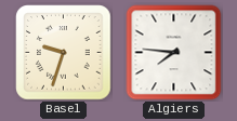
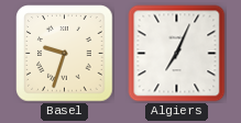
Algiers: 7:46 -> 7:04
